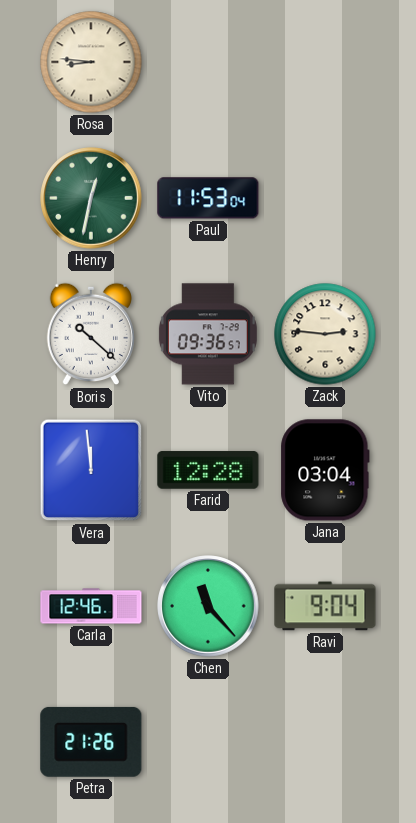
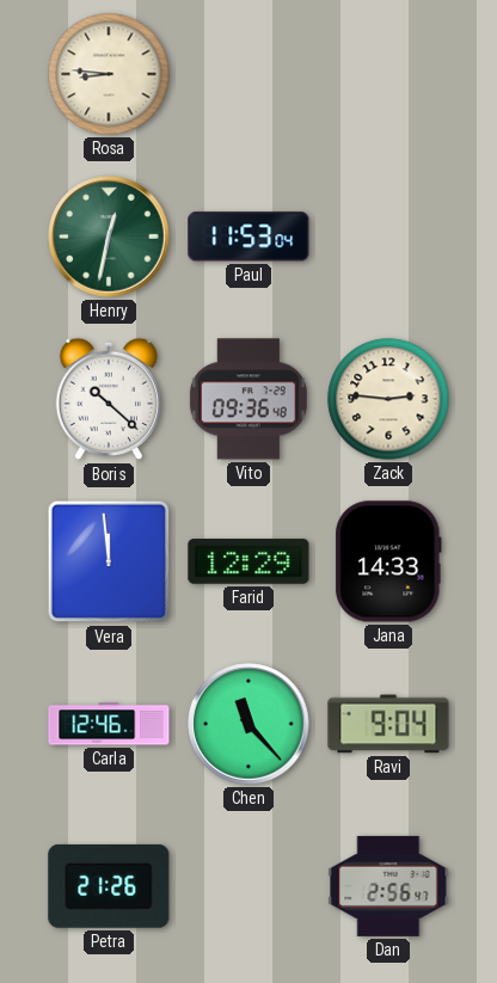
Vito: 09:36:57 -> 09:36:48
Farid: 12:28 -> 12:29
Jana: 03:04 -> 14:33
Dan: none -> 2:56
